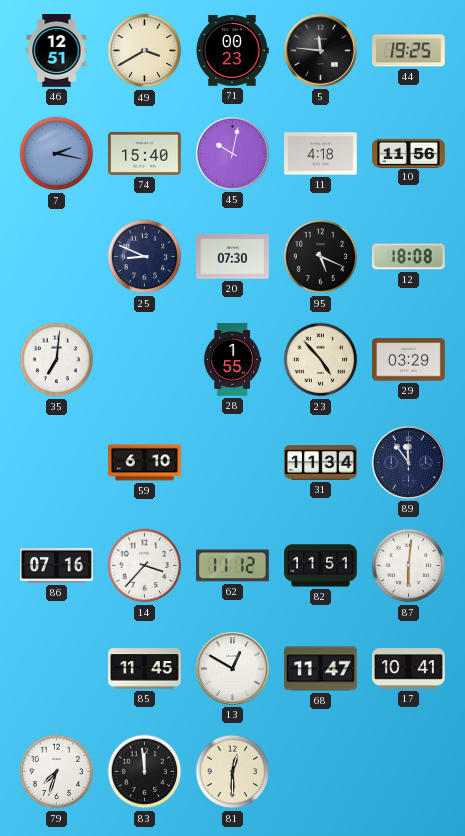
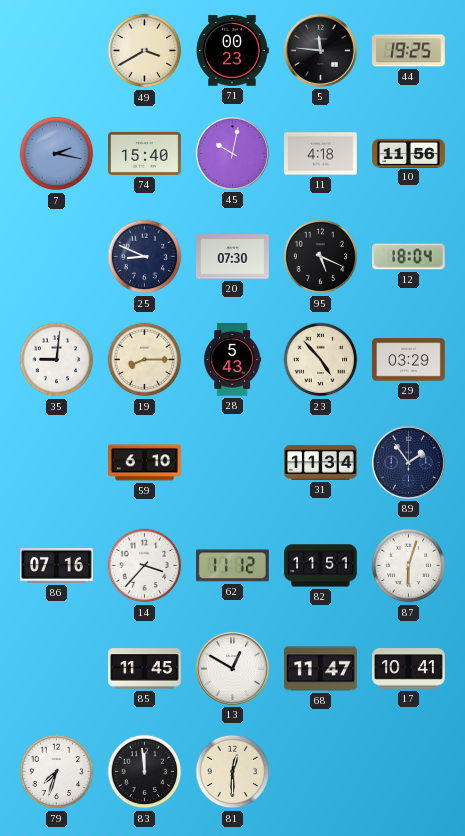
46: 12:51 -> none
12: 18:08 -> 18:04
35: 7:01 -> 9:01
19: none -> 8:15
28: 1:55 -> 5:43
89: 11:54 -> 1:54
87: 6:01 -> 6:03
